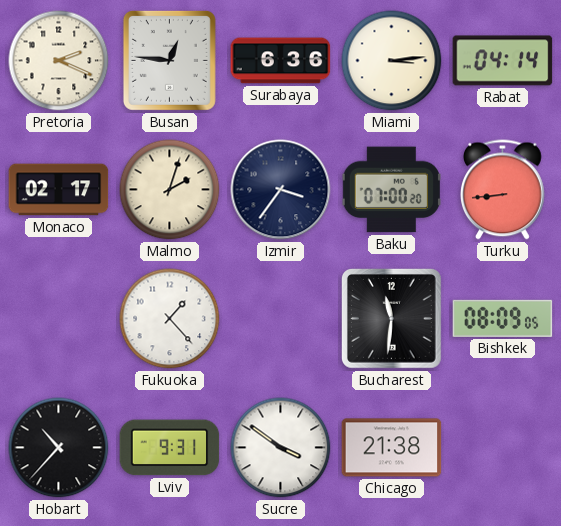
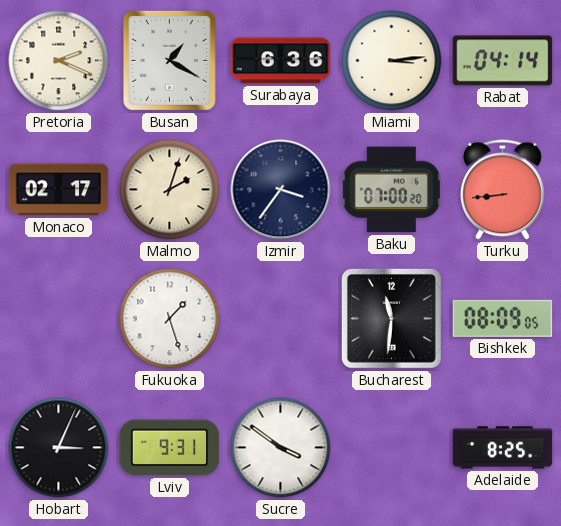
Busan: 12:46 -> 1:20
Fukuoka: 1:23 -> 1:27
Hobart: 10:37 -> 3:04
Chicago: 21:38 -> none
Adelaide: none -> 8:25
